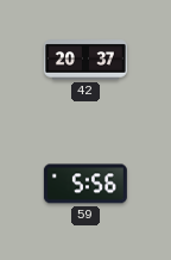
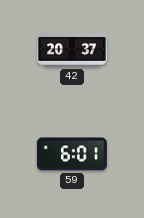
59: 5:56 -> 6:01
